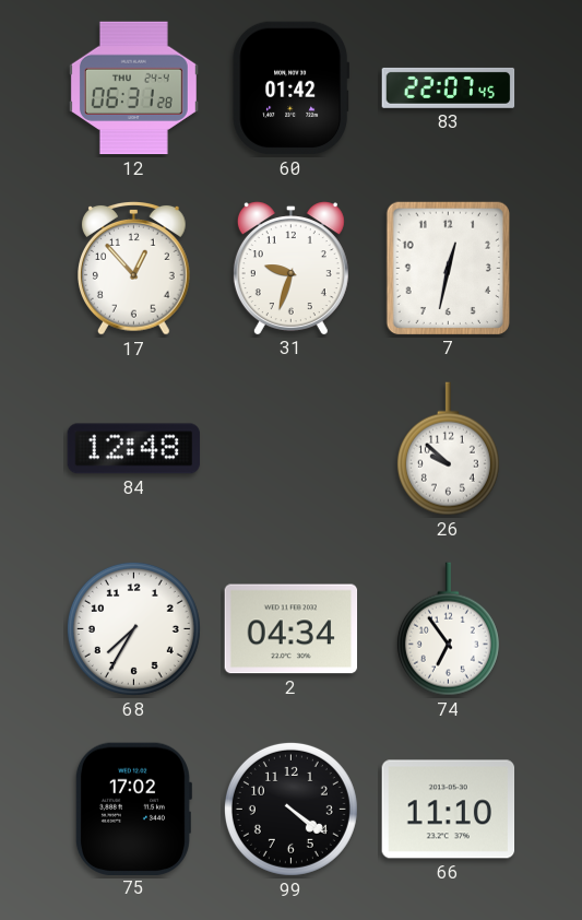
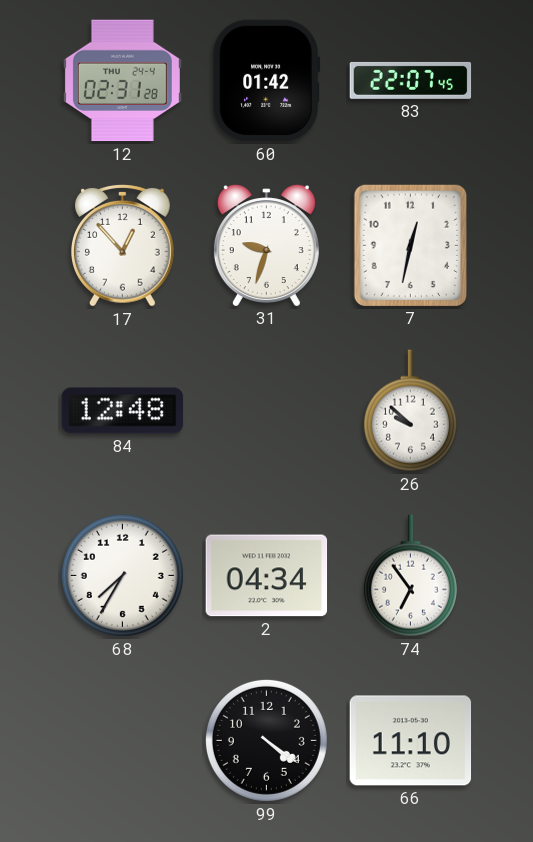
12: 06:31 -> 02:31
75: 17:02 -> none
